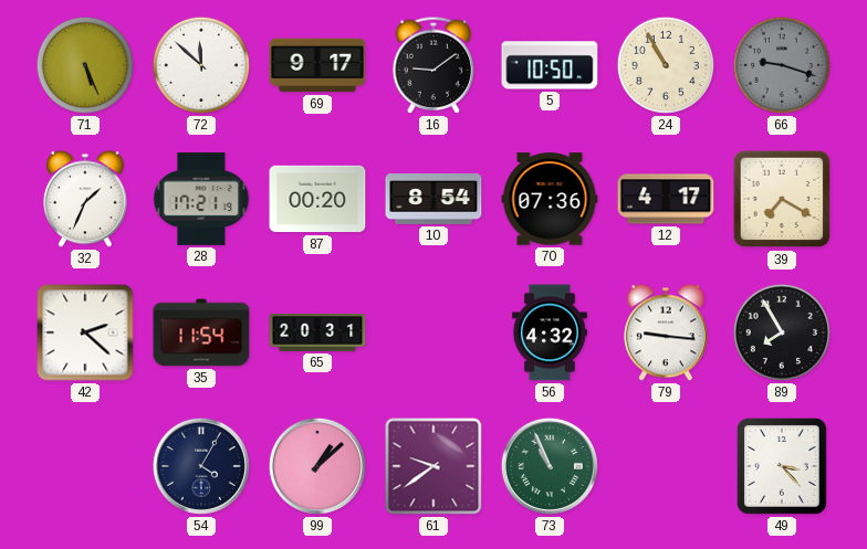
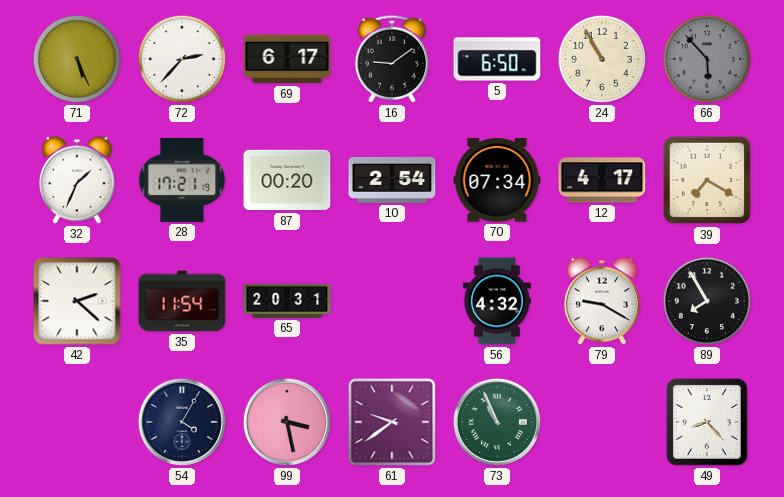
72: 11:52 -> 2:37
69: 9:17 -> 6:17
5: 10:50 -> 6:50
66: 9:18 -> 5:53
10: 8:54 -> 2:54
70: 07:36 -> 07:34
79: 9:16 -> 9:20
99: 1:08 -> 3:28
49: 3:23 -> 8:23
